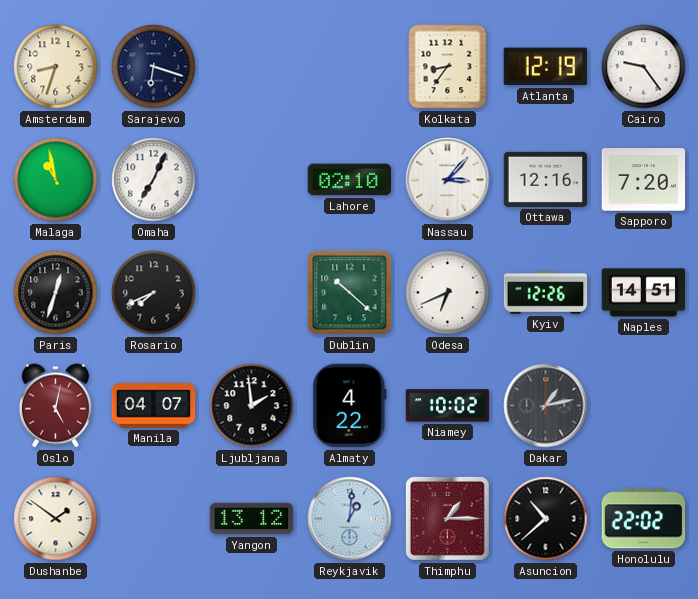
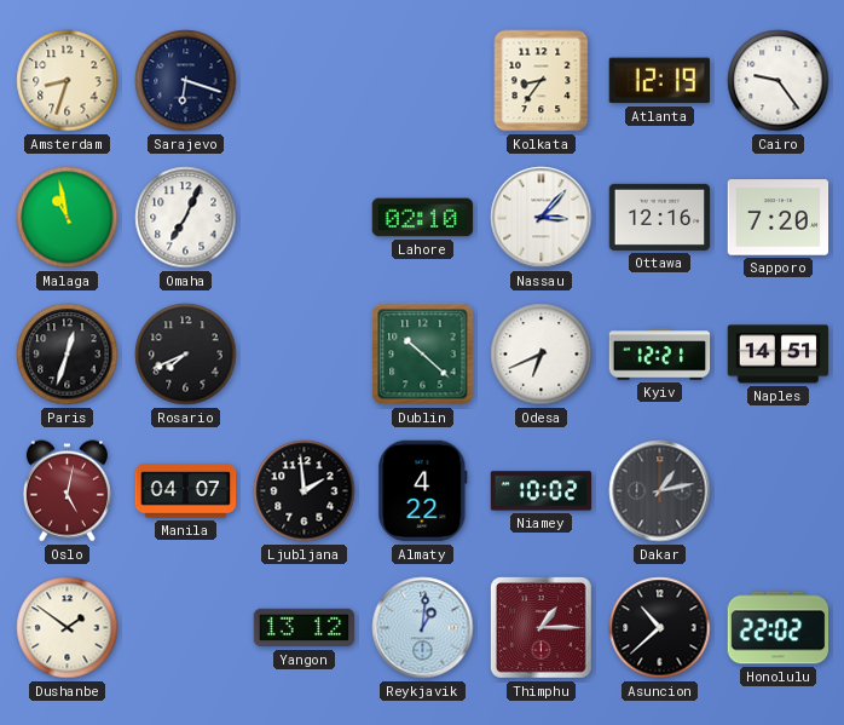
Kyiv: 12:26 -> 12:21
